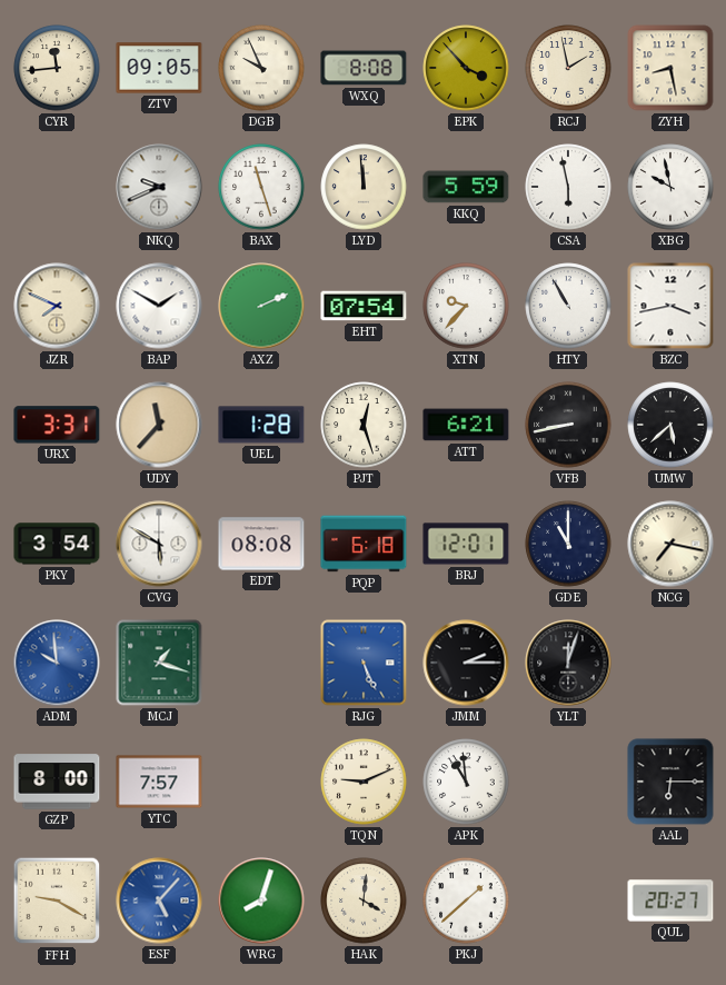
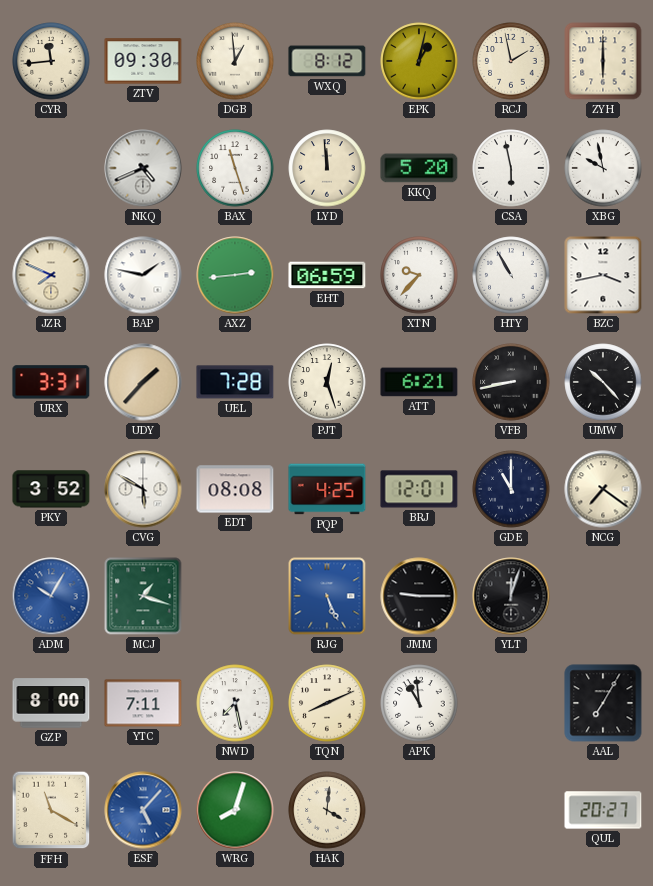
ZTV: 09:05 -> 09:30
DGB: 9:56 -> 12:59
WXQ: 8:08 -> 8:12
EPK: 3:53 -> 1:02
ZYH: 8:28 -> 6:00
NKQ: 9:41 -> 4:41
KKQ: 5:59 -> 5:20
BAP: 1:50 -> 1:47
AXZ: 2:11 -> 2:44
EHT: 07:54 -> 06:59
UDY: 11:37 -> 1:37
UEL: 1:28 -> 7:28
UMW: 5:38 -> 10:23
PKY: 3:54 -> 3:52
PQP: 6:18 -> 4:25
NCG: 7:17 -> 7:21
ADM: 9:59 -> 10:05
JMM: 2:15 -> 9:15
YTC: 7:57 -> 7:11
NWD: none -> 7:28
TQN: 9:11 -> 8:11
AAL: 6:15 -> 7:05
FFH: 9:20 -> 11:20
PKJ: 1:38 -> none
